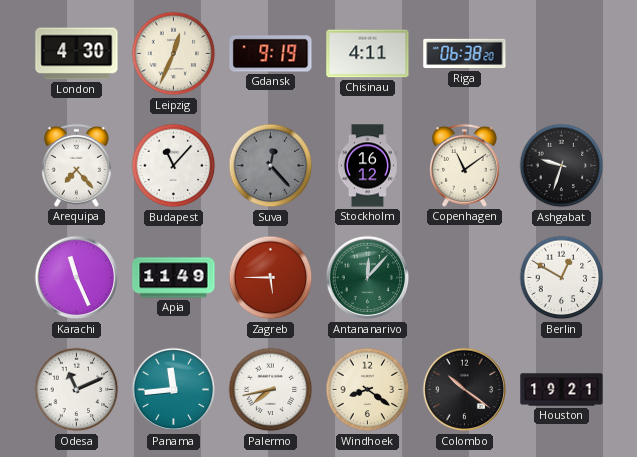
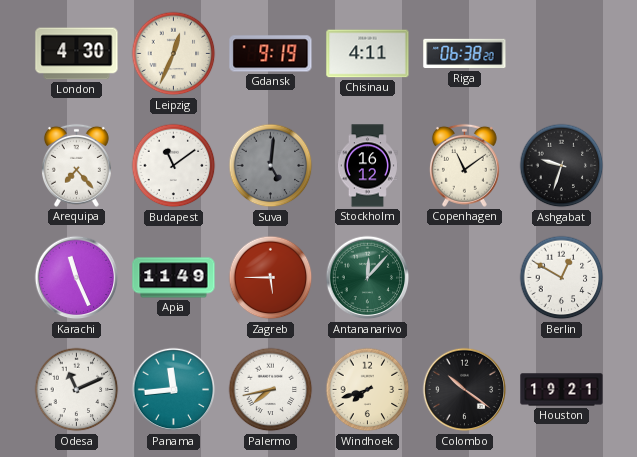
Budapest: 11:07 -> 11:09
Suva: 12:23 -> 5:01
Windhoek: 8:21 -> 7:42
